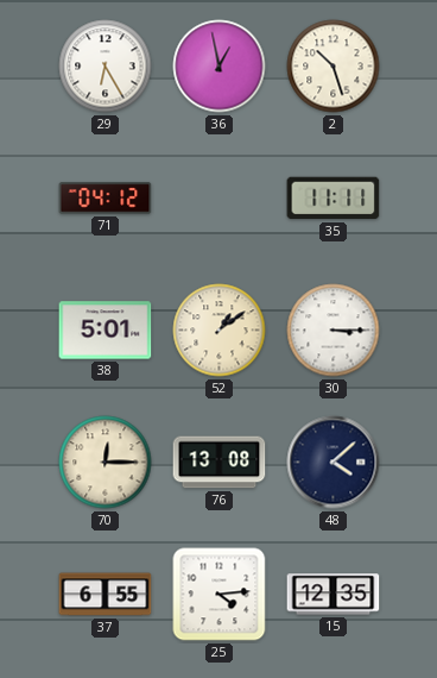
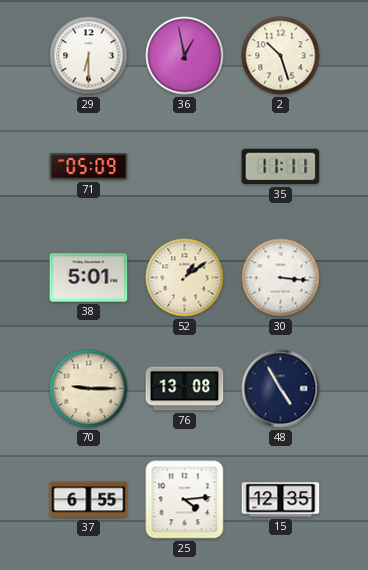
29: 6:25 -> 6:30
71: 04:12 -> 05:09
30: 3:15 -> 3:16
70: 12:15 -> 9:15
48: 4:08 -> 4:55
